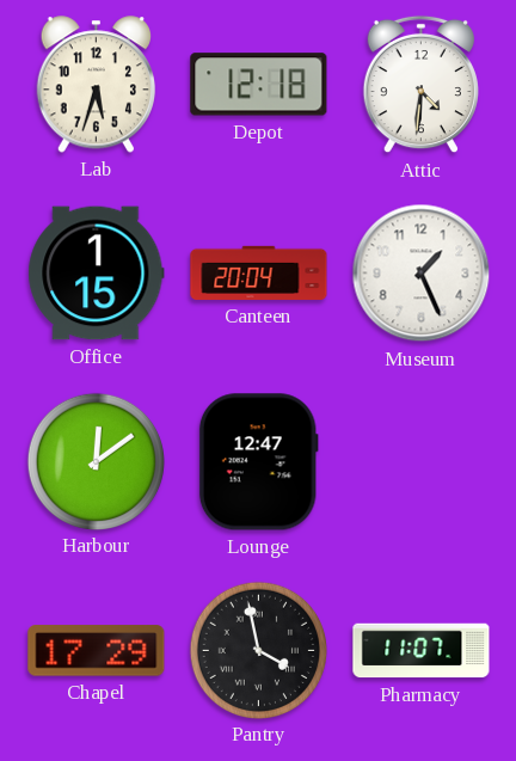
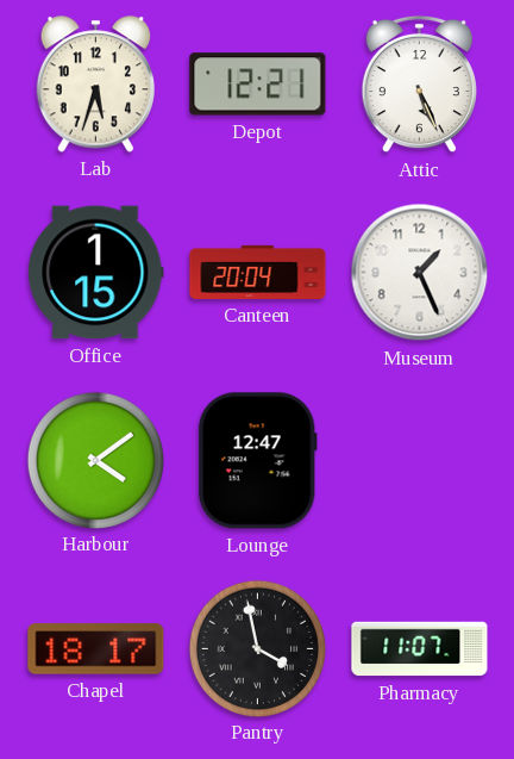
Depot: 12:18 -> 12:21
Attic: 4:31 -> 5:26
Harbour: 12:09 -> 4:09
Chapel: 17:29 -> 18:17
